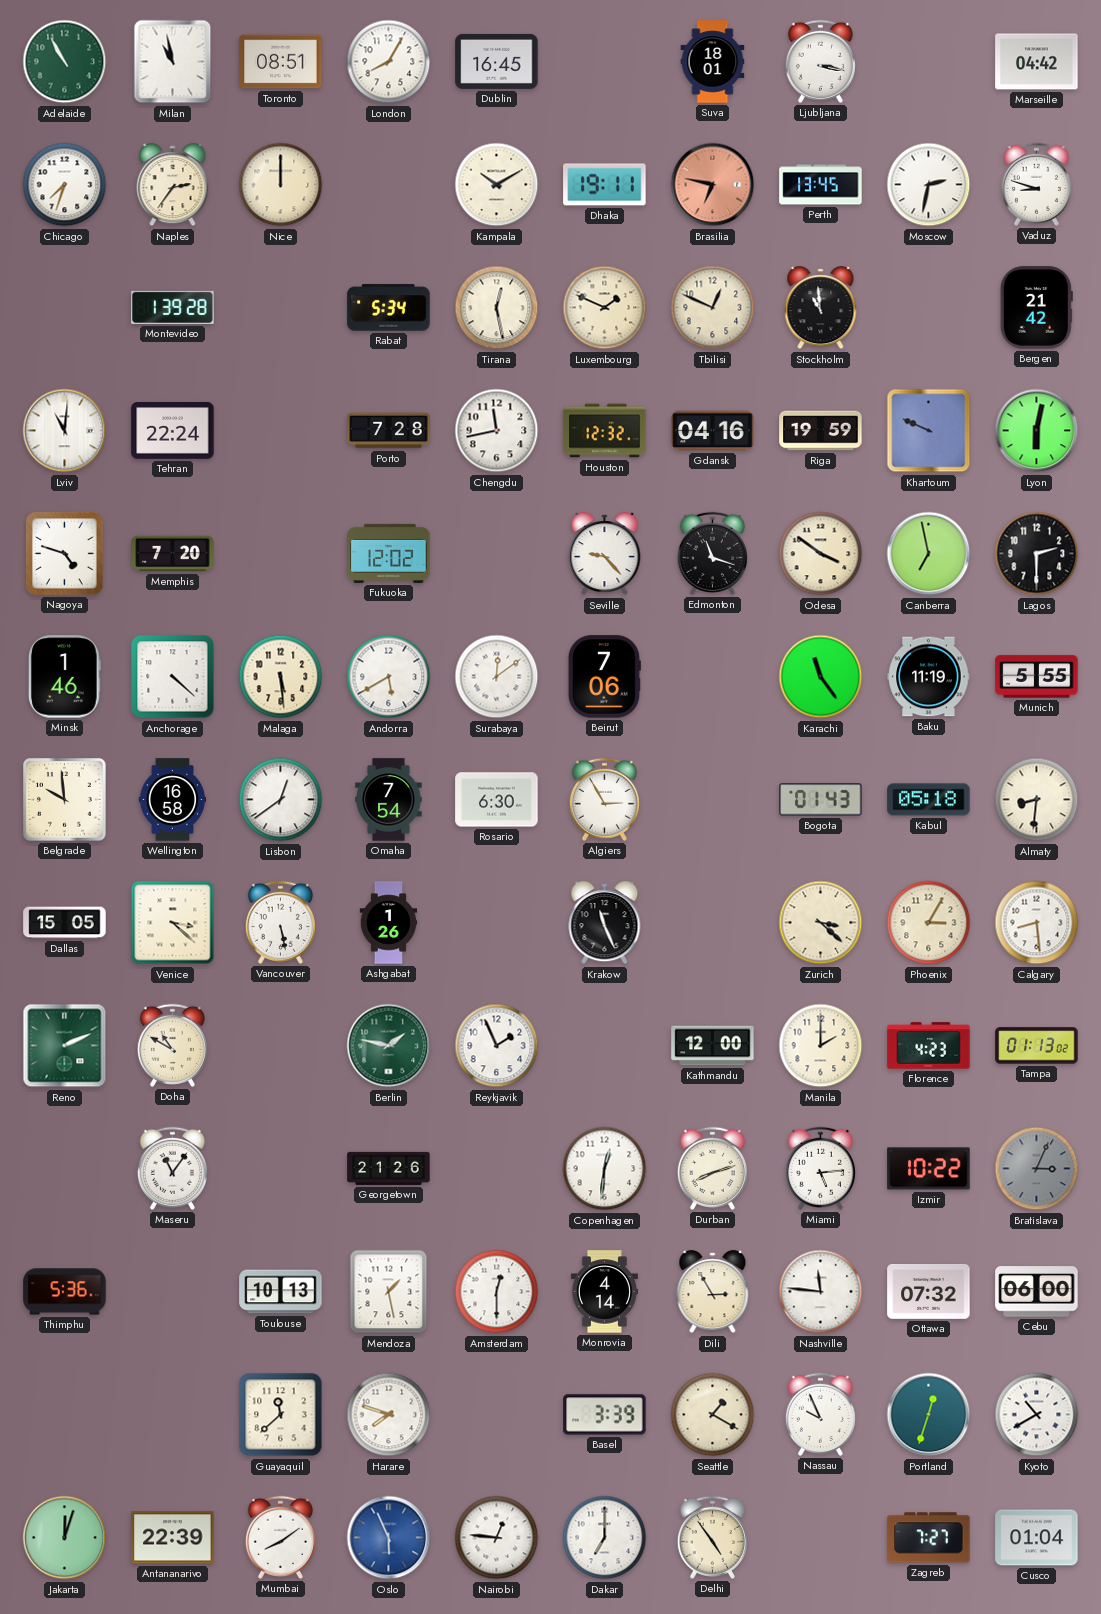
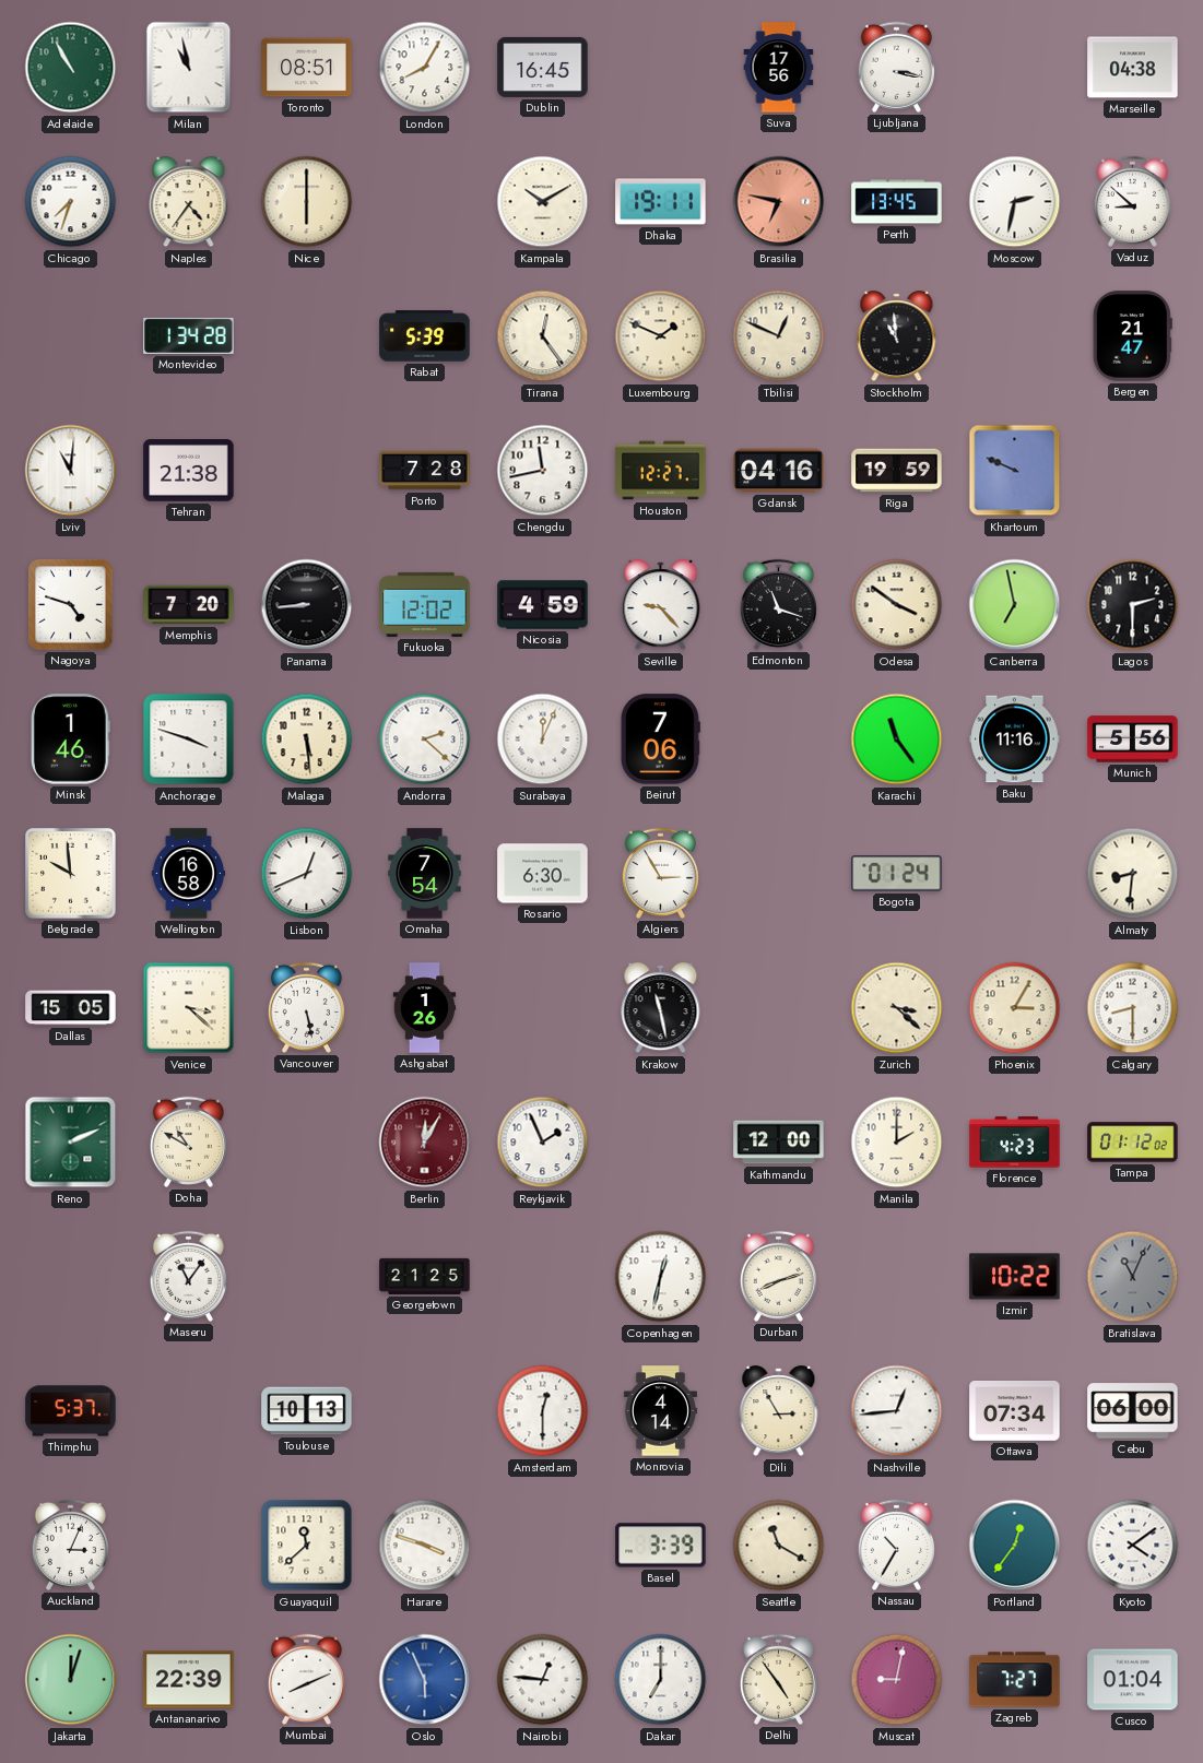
Suva: 18:01 -> 17:56
Marseille: 04:42 -> 04:38
Naples: 2:36 -> 4:36
Nice: 12:00 -> 6:00
Vaduz: 8:48 -> 8:52
Montevideo: 1:39 -> 1:34
Rabat: 5:34 -> 5:39
Tirana: 12:28 -> 12:24
Bergen: 21:42 -> 21:47
Tehran: 22:24 -> 21:38
Houston: 12:32 -> 12:27
Lyon: 6:02 -> none
Panama: none -> 8:44
Nicosia: none -> 4:59
Anchorage: 4:22 -> 3:48
Andorra: 5:40 -> 2:22
Surabaya: 12:09 -> 12:04
Baku: 11:19 -> 11:16
Munich: 5:55 -> 5:56
Lisbon: 12:39 -> 12:41
Bogota: 01:43 -> 01:24
Kabul: 05:18 -> none
Krakow: 11:26 -> 11:28
Calgary: 8:29 -> 8:30
Berlin: 1:47 -> 12:05
Berlin dial: green -> burgundy
Tampa: 01:13 -> 01:12
Georgetown: 21:26 -> 21:25
Copenhagen: 12:31 -> 12:32
Miami: 5:14 -> none
Bratislava: 3:04 -> 11:04
Thimphu: 5:36 -> 5:37
Mendoza: 1:28 -> none
Nashville: 11:46 -> 12:44
Ottawa: 07:32 -> 07:34
Auckland: none -> 3:04
Harare: 7:48 -> 3:48
Seattle: 1:20 -> 11:20
Nassau: 9:56 -> 10:35
Portland: 12:33 -> 12:36
Kyoto: 10:40 -> 4:09
Mumbai: 8:09 -> 8:11
Muscat: none -> 9:02
